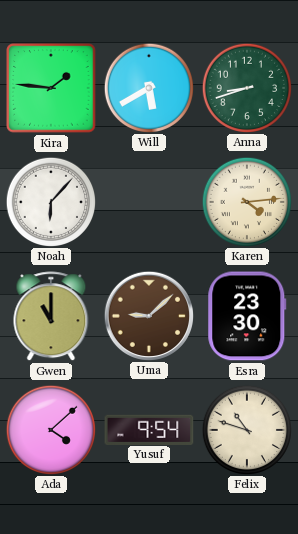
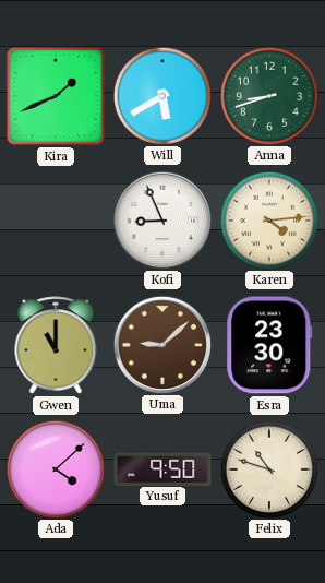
Kira: 1:46 -> 1:41
Noah: 6:07 -> none
Kofi: none -> 8:56
Yusuf: 9:54 -> 9:50
